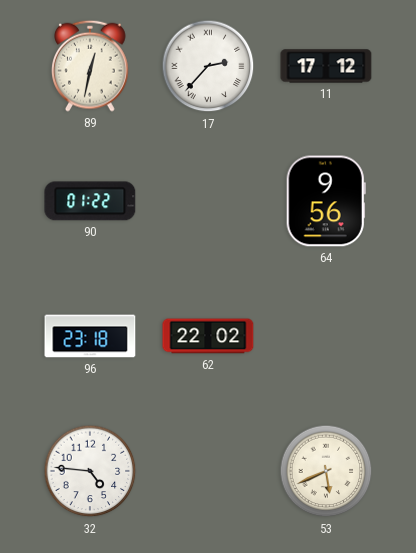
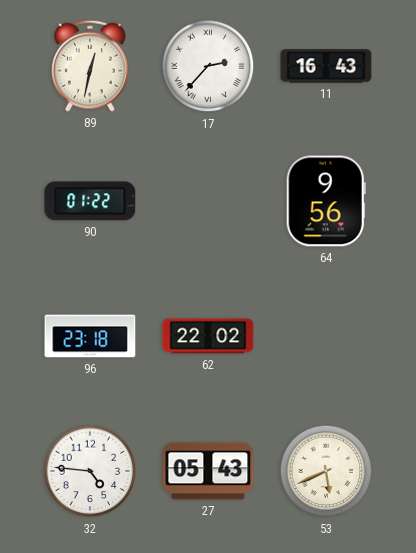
11: 17:12 -> 16:43
27: none -> 05:43
